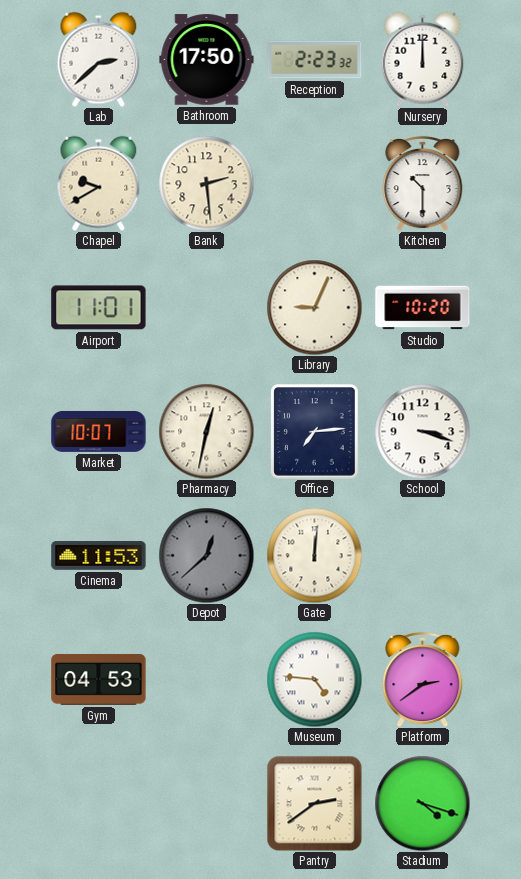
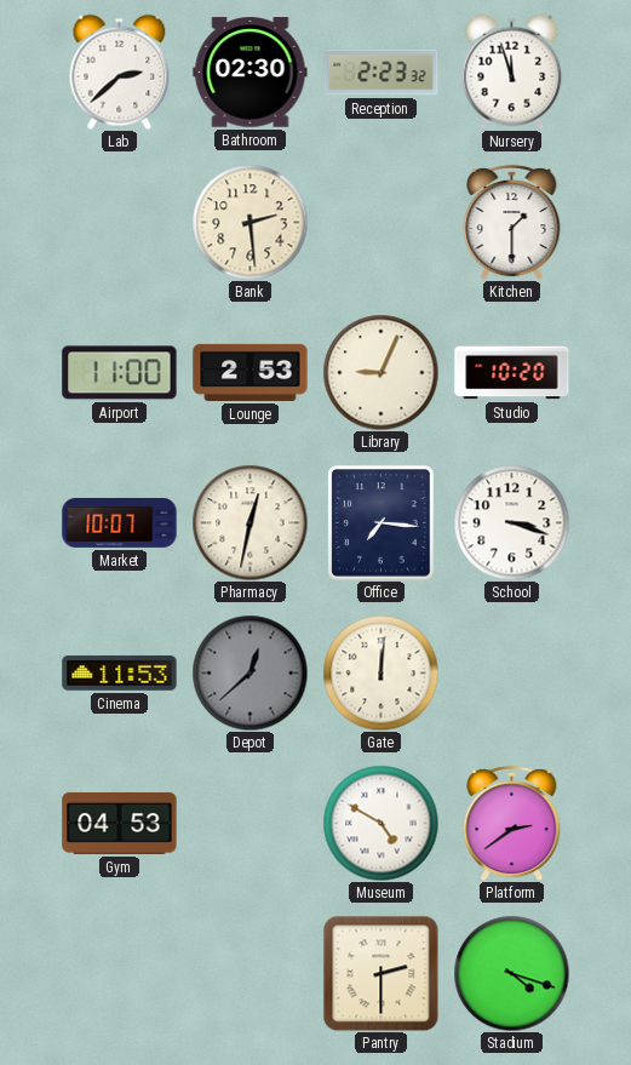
Bathroom: 17:50 -> 02:30
Nursery: 12:00 -> 11:57
Chapel: 9:40 -> none
Kitchen: 10:30 -> 1:30
Airport: 11:01 -> 11:00
Lounge: none -> 2:53
Office: 7:14 -> 7:16
Museum: 4:46 -> 4:50
Pantry: 2:39 -> 2:30
